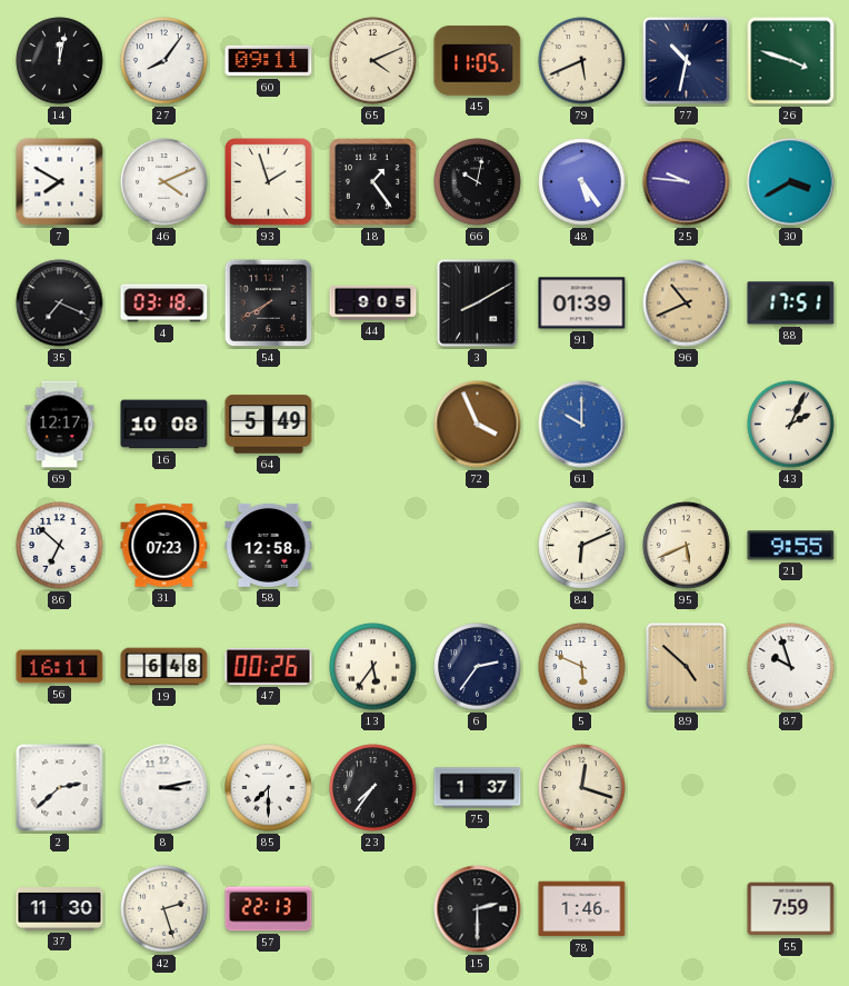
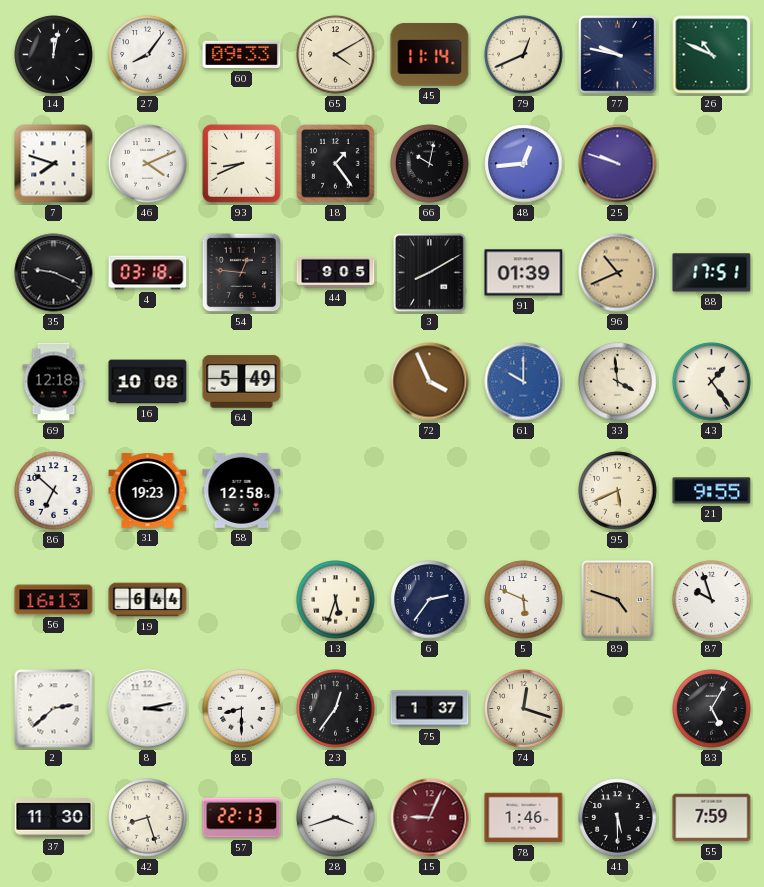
60: 09:11 -> 09:33
65: 4:11 -> 4:10
45: 11:05 -> 11:14
79: 5:41 -> 12:41
77: 10:32 -> 9:47
26: 3:48 -> 10:49
7: 7:50 -> 7:48
93: 1:57 -> 8:41
48: 5:24 -> 12:44
25: 9:46 -> 9:48
30: 3:40 -> none
35: 7:19 -> 9:19
54: 7:40 -> 12:46
69: 12:17 -> 12:18
33: none -> 3:59
43: 2:04 -> 1:24
31: 07:23 -> 19:23
84: 6:11 -> none
56: 16:11 -> 16:13
19: 6:48 -> 6:44
47: 00:26 -> none
13: 5:36 -> 5:33
89: 4:52 -> 4:48
85: 7:30 -> 8:30
23: 7:36 -> 12:36
83: none -> 5:05
42: 2:27 -> 8:27
28: none -> 3:42
15: 2:30 -> 9:04
15 dial: black -> burgundy
41: none -> 5:30
